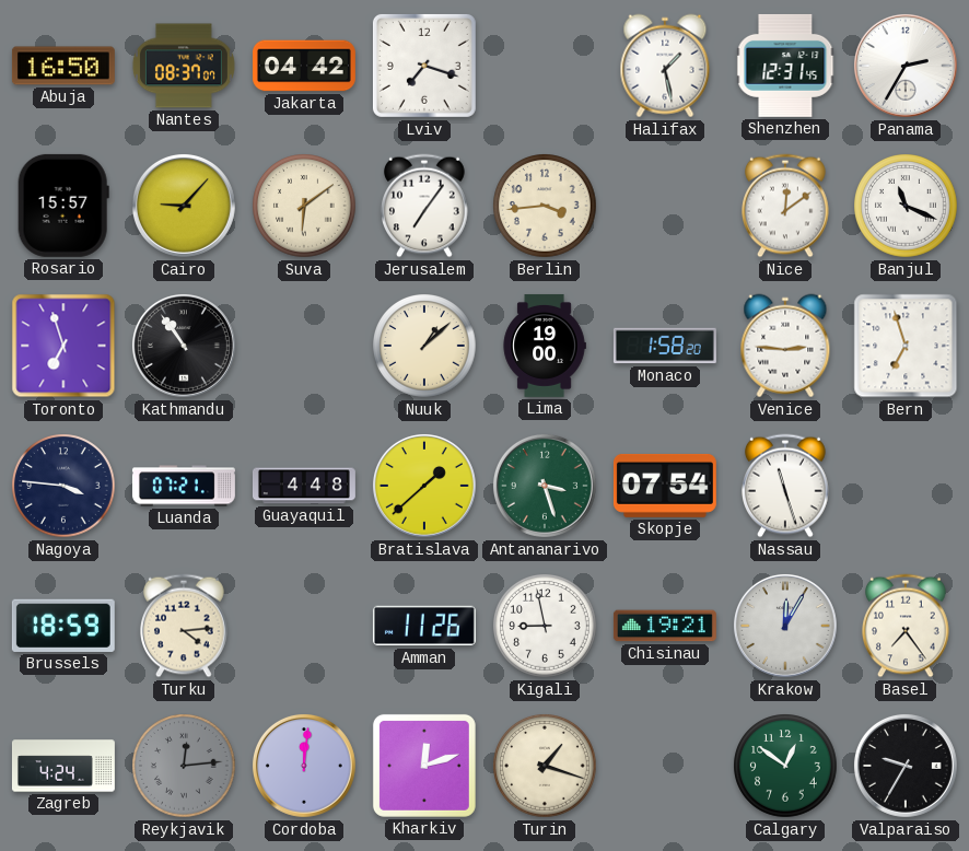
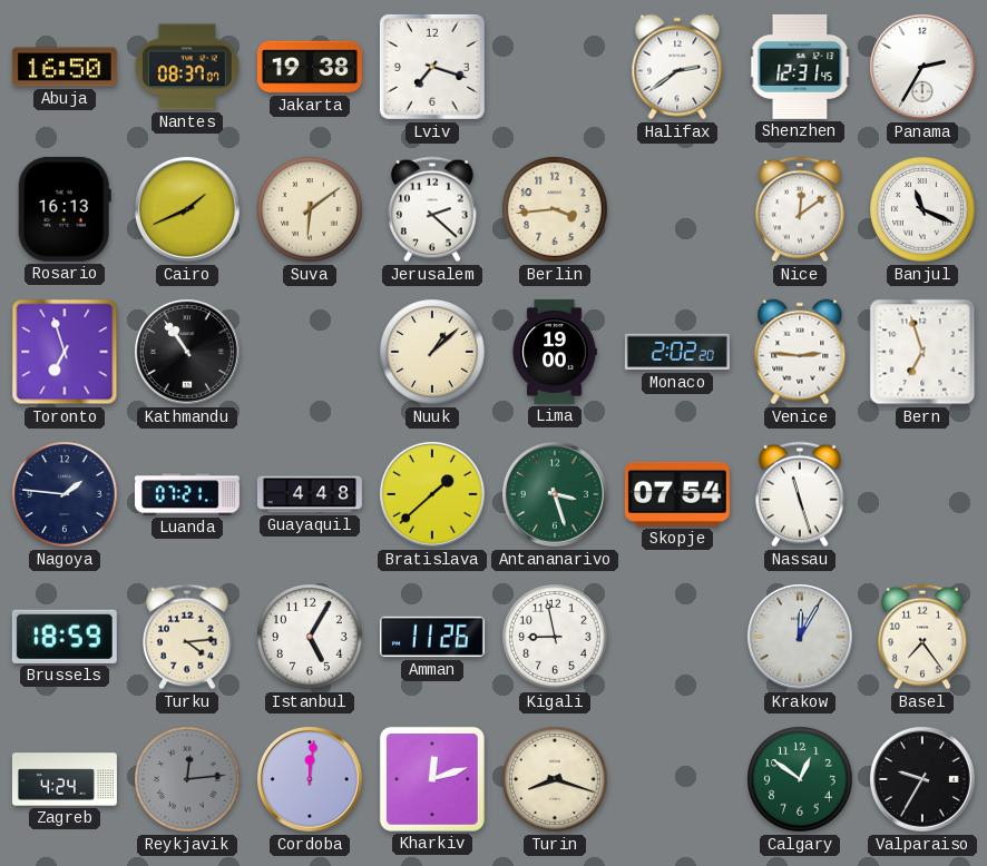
Jakarta: 04:42 -> 19:38
Halifax: 1:28 -> 2:39
Rosario: 15:57 -> 16:13
Cairo: 9:07 -> 1:41
Jerusalem: 7:06 -> 2:22
Monaco: 1:58 -> 2:02
Nagoya: 3:46 -> 1:46
Istanbul: none -> 5:05
Chisinau: 19:21 -> none
Turin: 1:18 -> 8:18
